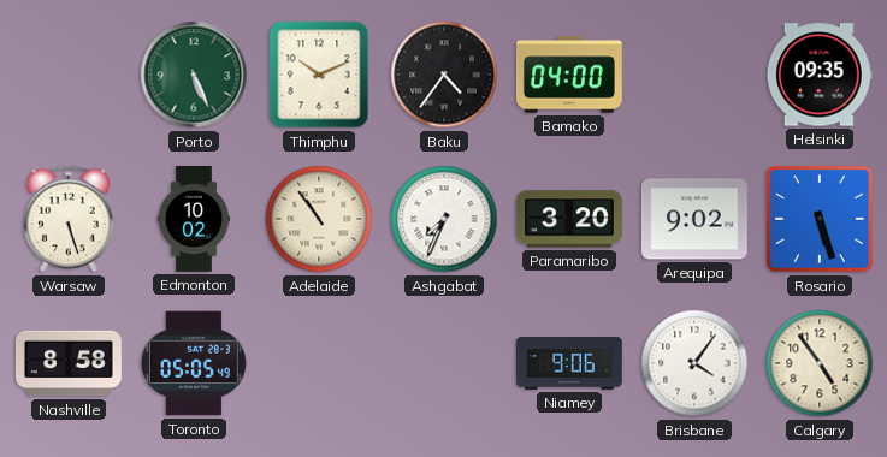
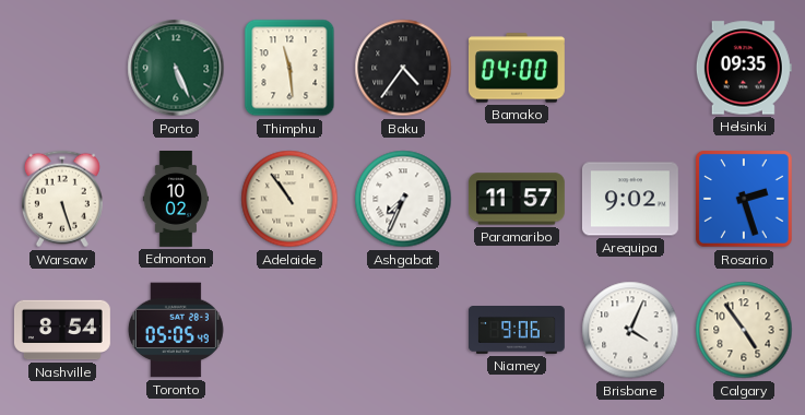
Thimphu: 10:11 -> 11:29
Paramaribo: 3:20 -> 11:57
Rosario: 5:27 -> 2:27
Nashville: 8:58 -> 8:54
Brisbane: 4:06 -> 4:04
